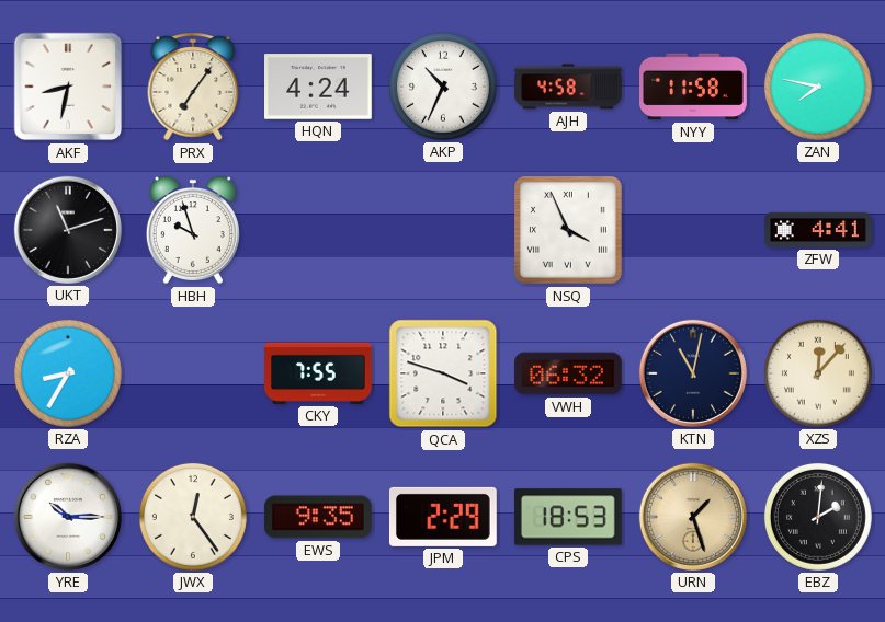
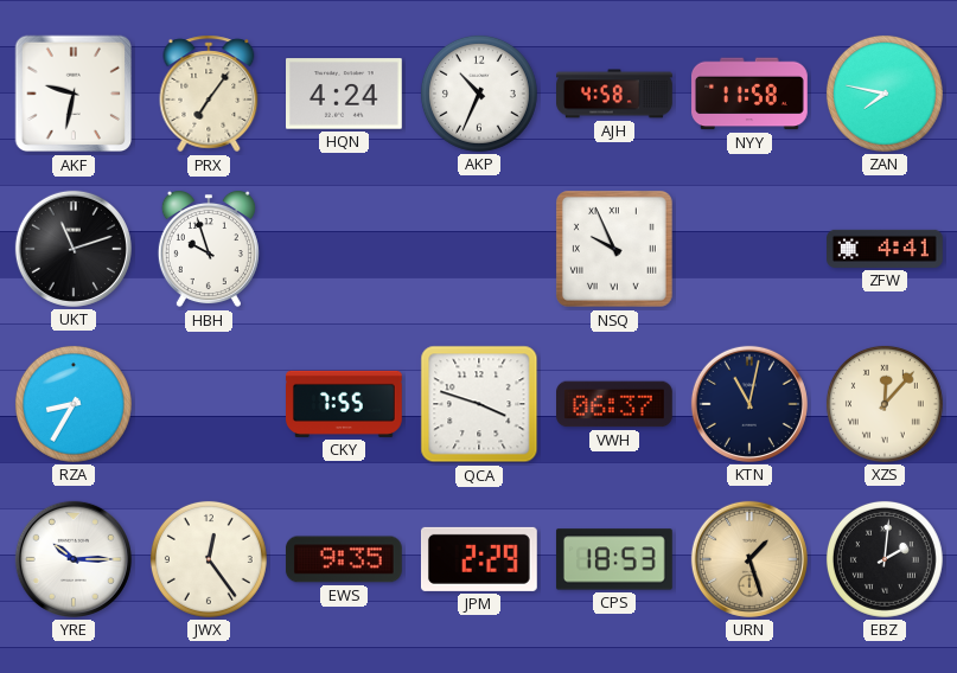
AKF: 8:32 -> 9:32
NSQ: 3:56 -> 9:56
VWH: 06:32 -> 06:37
